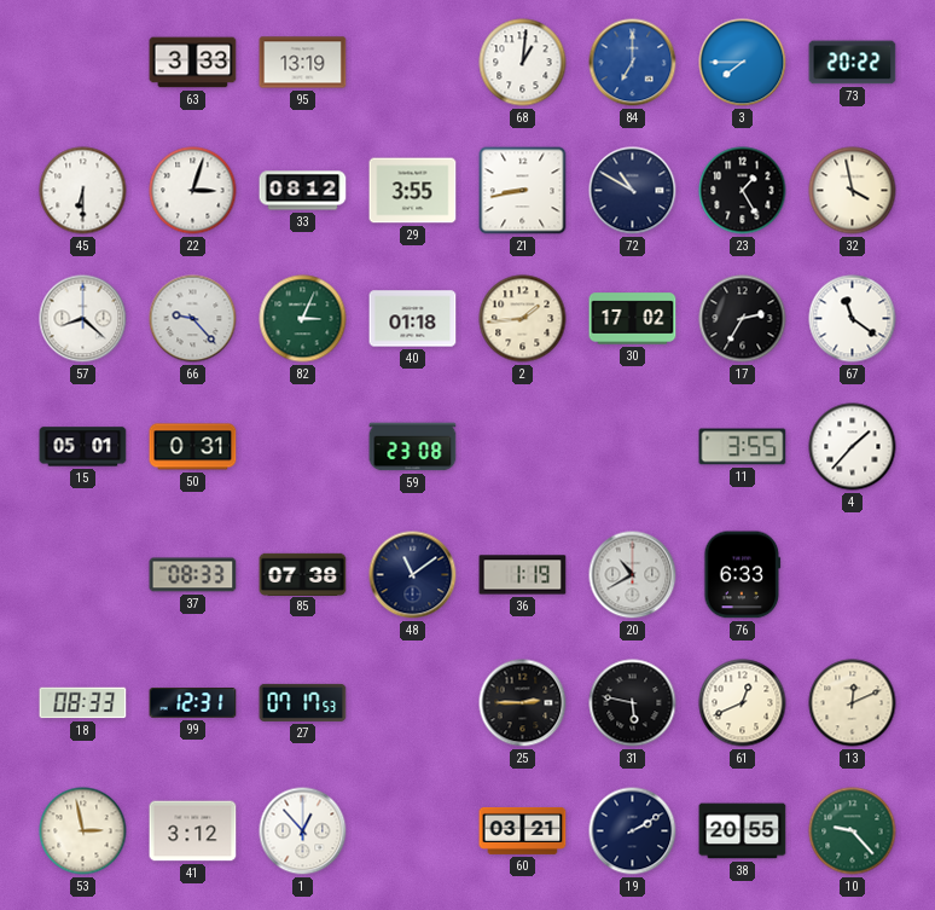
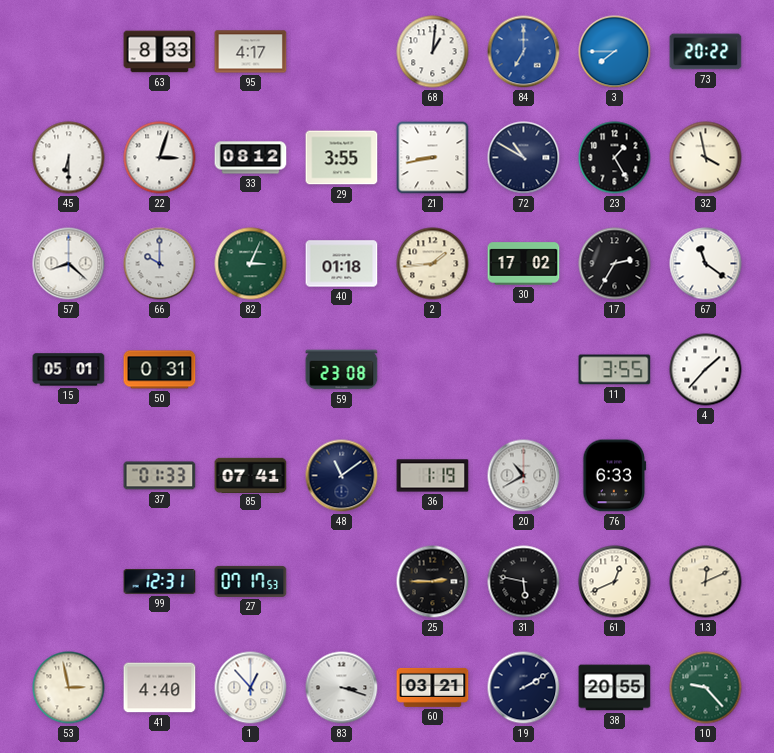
63: 3:33 -> 8:33
95: 13:19 -> 4:17
66: 9:23 -> 10:00
37: 08:33 -> 01:33
85: 07:38 -> 07:41
18: 08:33 -> none
41: 3:12 -> 4:40
83: none -> 3:18
